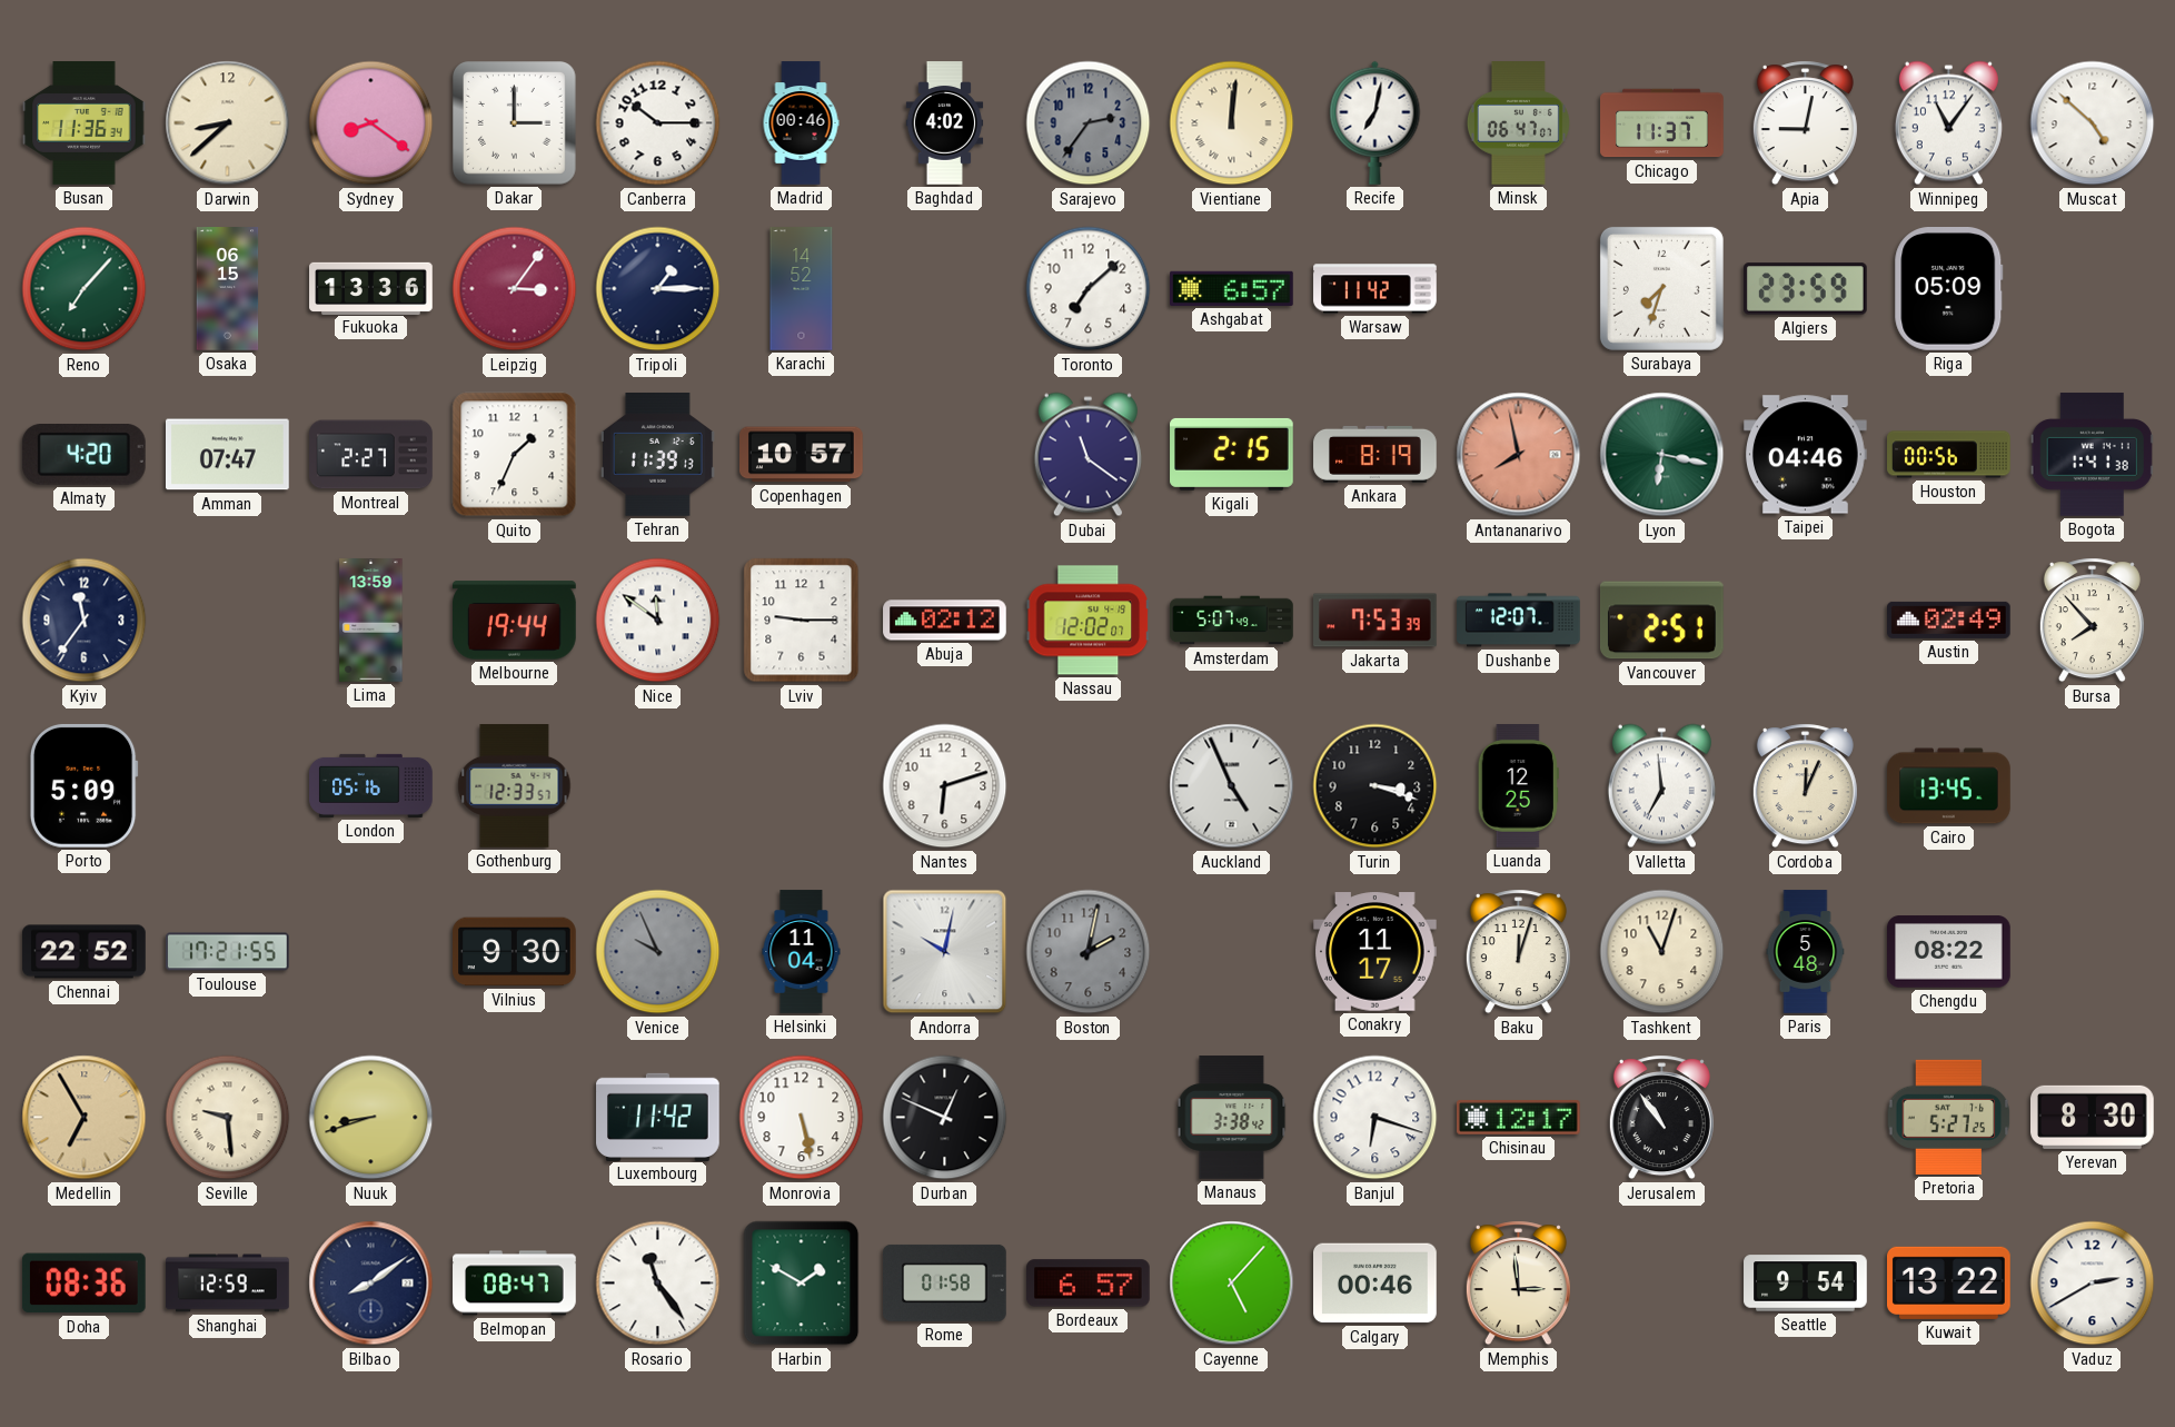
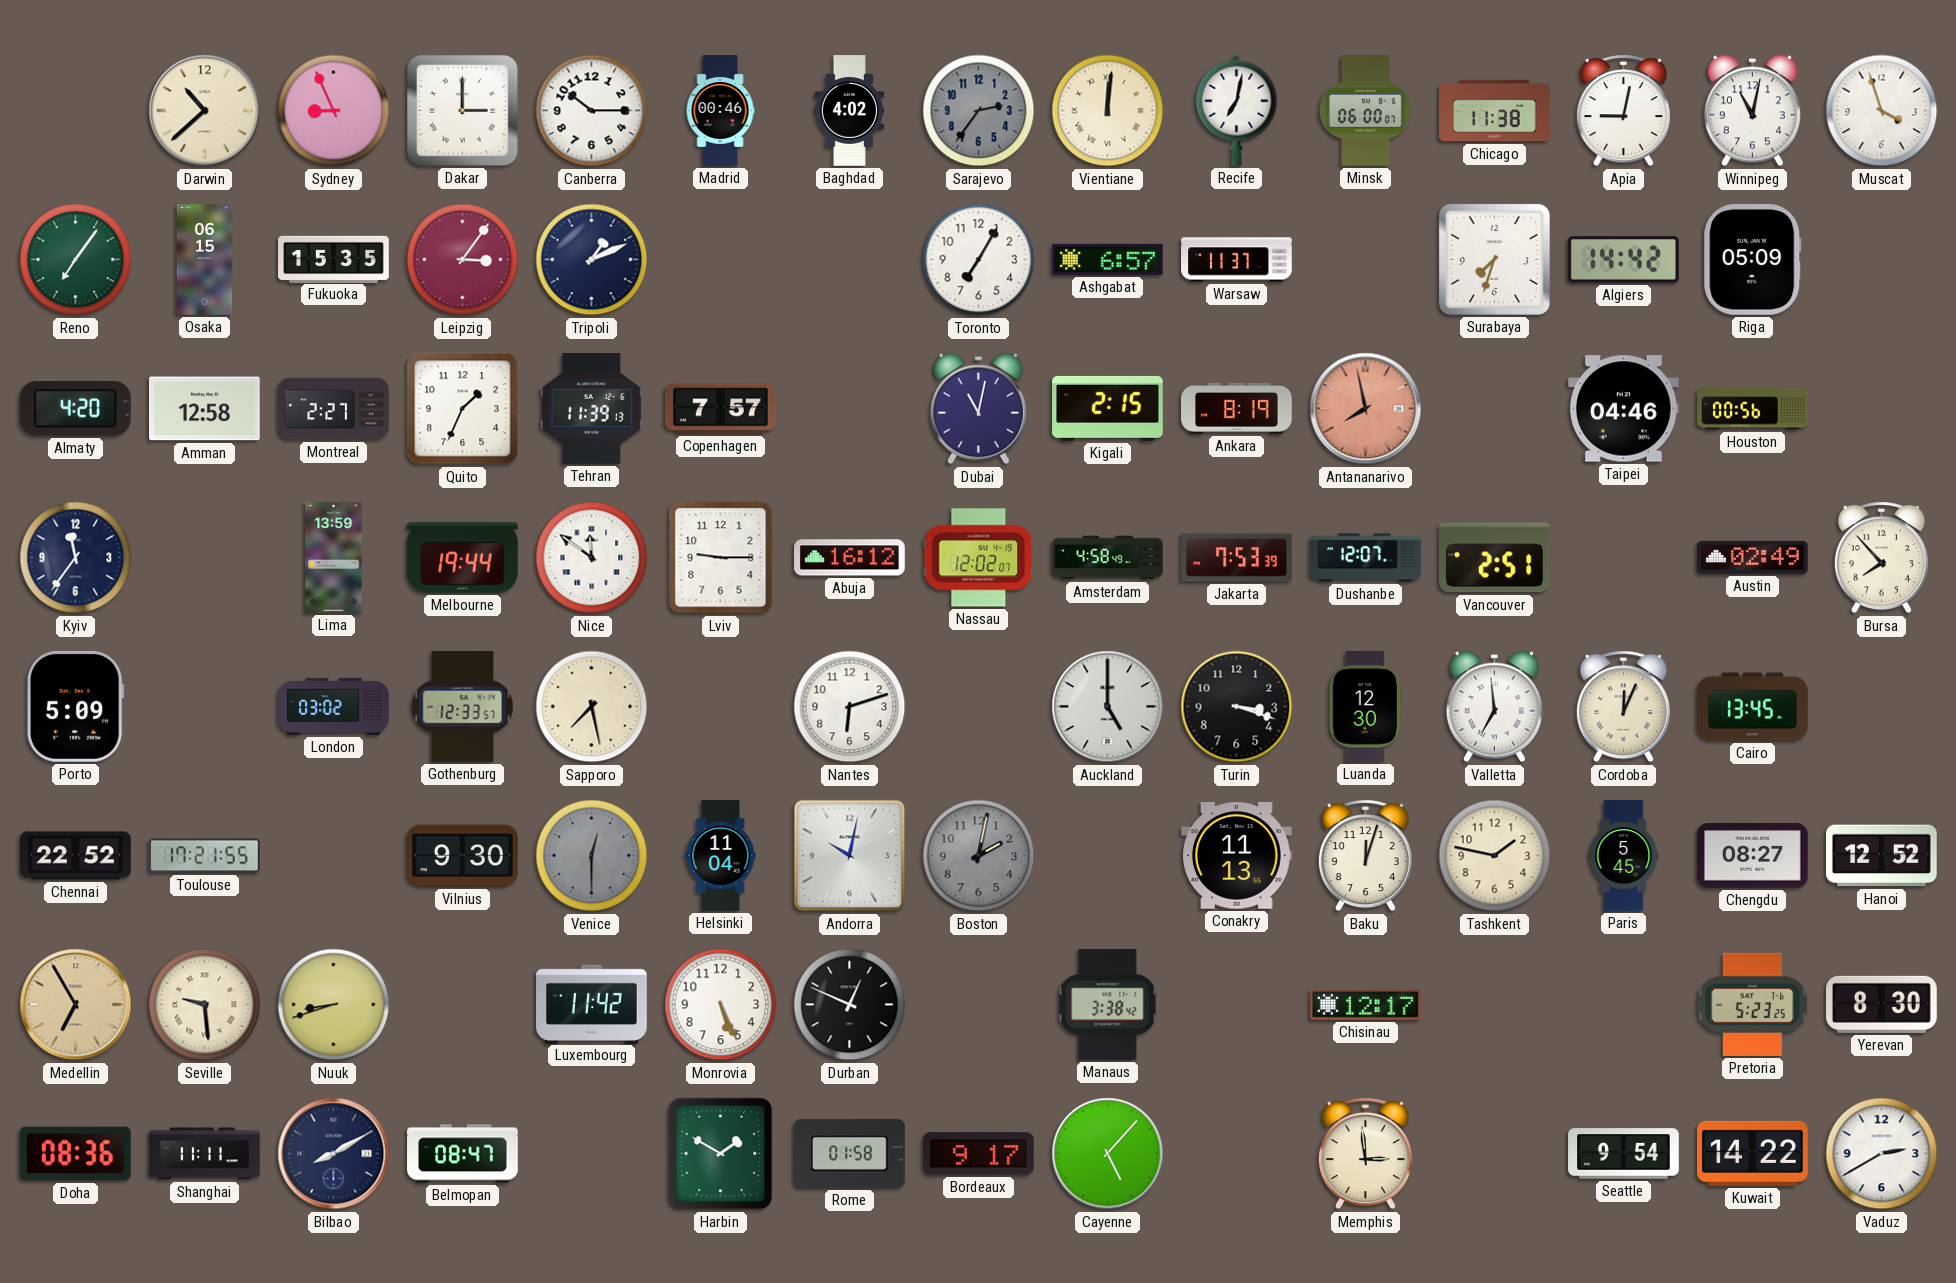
Busan: 11:36 -> none
Darwin: 8:38 -> 10:38
Sydney: 8:21 -> 8:56
Minsk: 06:47 -> 06:00
Chicago: 11:37 -> 11:38
Winnipeg: 11:06 -> 11:02
Muscat: 4:52 -> 3:57
Reno: 7:07 -> 7:06
Fukuoka: 13:36 -> 15:35
Tripoli: 1:15 -> 1:11
Karachi: 14:52 -> none
Toronto: 7:08 -> 7:05
Warsaw: 11:42 -> 11:37
Algiers: 23:59 -> 14:42
Amman: 07:47 -> 12:58
Copenhagen: 10:57 -> 7:57
Dubai: 11:21 -> 11:02
Lyon: 6:17 -> none
Bogota: 1:41 -> none
Abuja: 02:12 -> 16:12
Amsterdam: 5:07 -> 4:58
London: 05:16 -> 03:02
Sapporo: none -> 7:28
Auckland: 4:56 -> 5:00
Luanda: 12:25 -> 12:30
Venice: 9:56 -> 12:30
Conakry: 11:17 -> 11:13
Tashkent: 11:03 -> 1:47
Paris: 5:48 -> 5:45
Chengdu: 08:22 -> 08:27
Hanoi: none -> 12:52
Monrovia: 5:28 -> 5:26
Banjul: 6:18 -> none
Jerusalem: 10:54 -> none
Pretoria: 5:27 -> 5:23
Shanghai: 12:59 -> 11:11
Bilbao: 8:09 -> 8:10
Rosario: 11:24 -> none
Bordeaux: 6:57 -> 9:17
Calgary: 00:46 -> none
Kuwait: 13:22 -> 14:22
